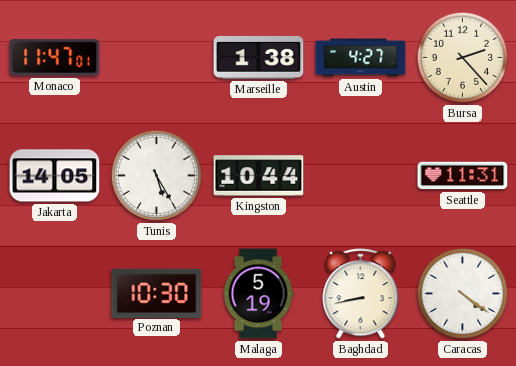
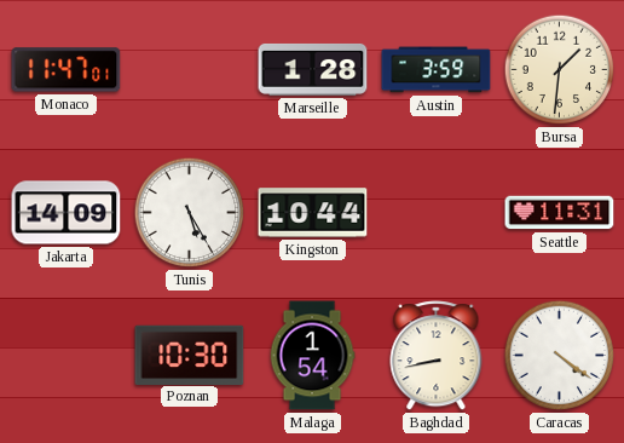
Marseille: 1:38 -> 1:28
Austin: 4:27 -> 3:59
Bursa: 2:23 -> 1:31
Jakarta: 14:05 -> 14:09
Malaga: 5:19 -> 1:54
